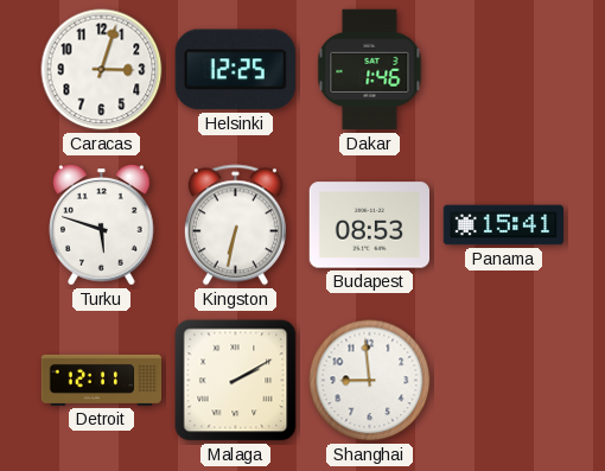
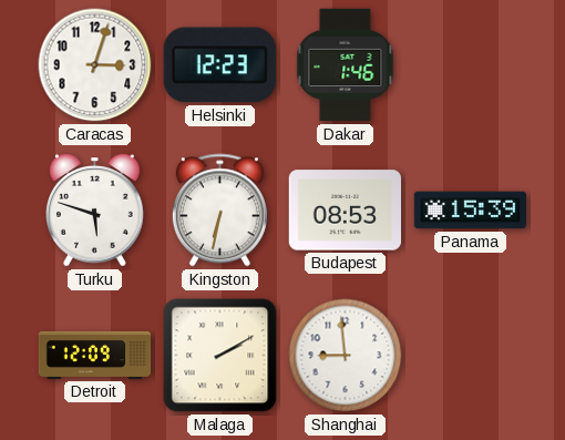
Helsinki: 12:25 -> 12:23
Panama: 15:41 -> 15:39
Detroit: 12:11 -> 12:09
